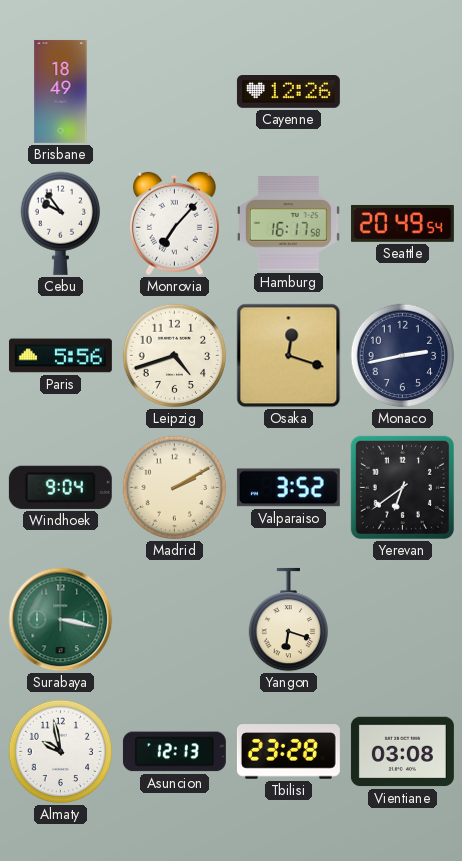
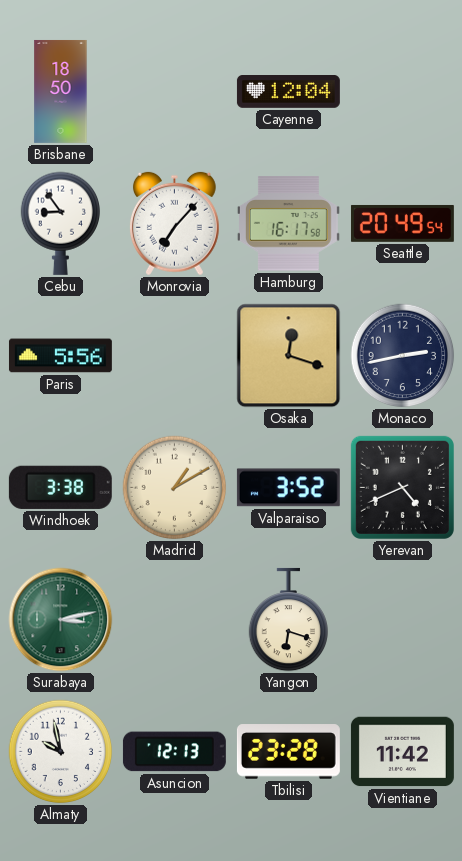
Brisbane: 18:49 -> 18:50
Cayenne: 12:26 -> 12:04
Cebu: 9:54 -> 8:54
Leipzig: 4:42 -> none
Windhoek: 9:04 -> 3:38
Madrid: 2:10 -> 1:10
Yerevan: 6:39 -> 4:41
Surabaya: 3:17 -> 3:13
Vientiane: 03:08 -> 11:42
